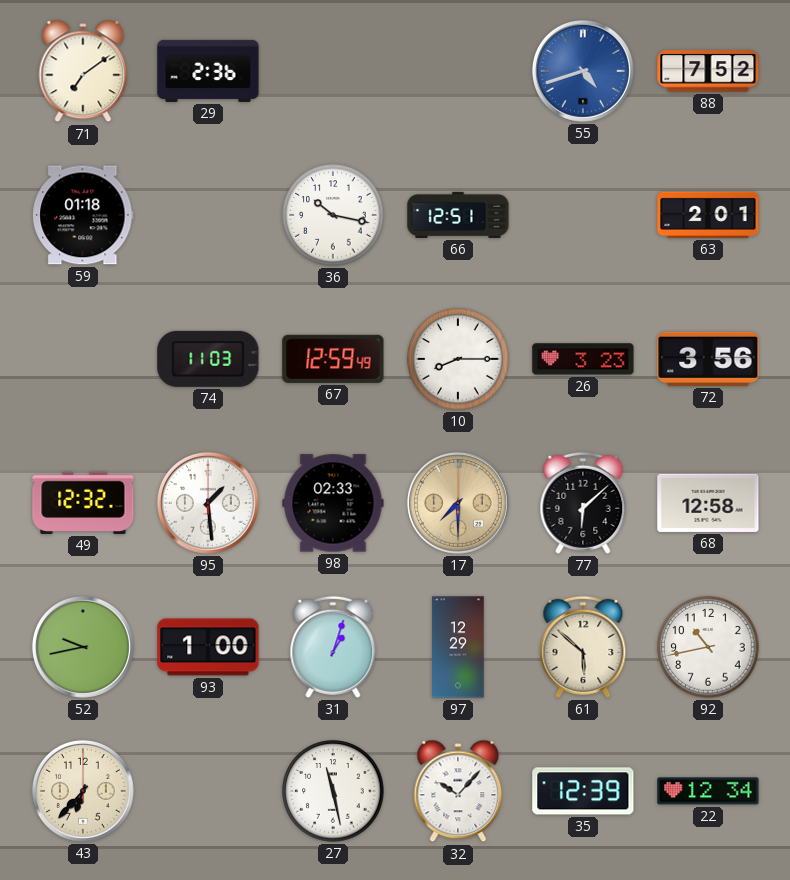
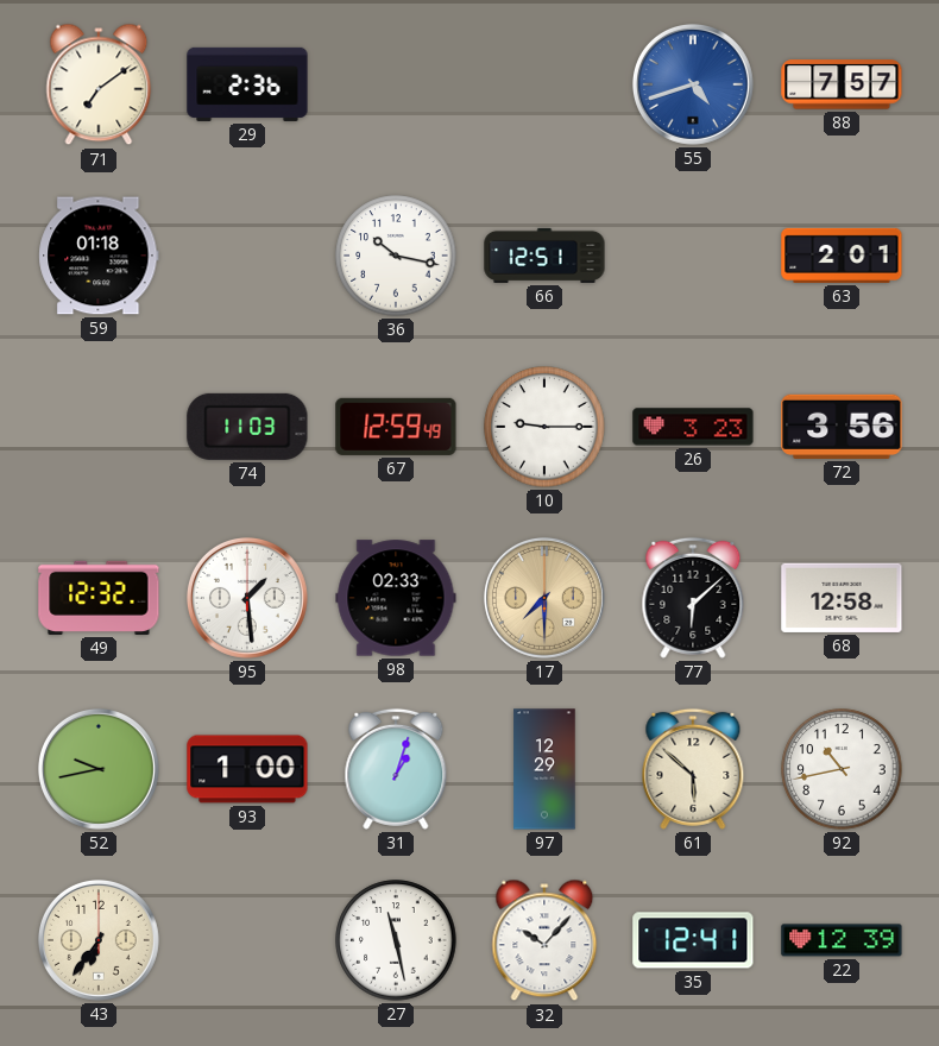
88: 7:52 -> 7:57
10: 8:15 -> 9:15
43: 6:37 -> 6:36
35: 12:39 -> 12:41
22: 12:34 -> 12:39
